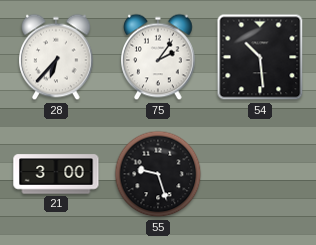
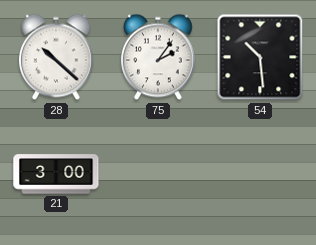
28: 6:37 -> 10:22
55: 9:27 -> none
